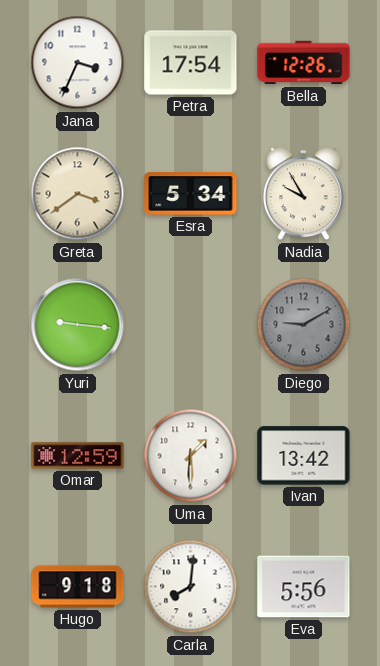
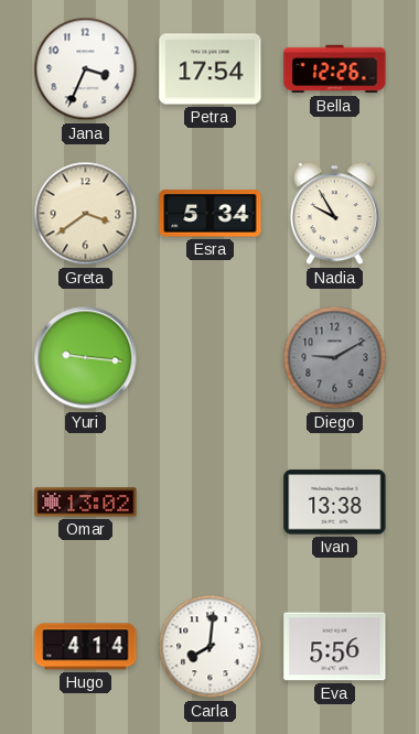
Omar: 12:59 -> 13:02
Uma: 1:30 -> none
Ivan: 13:42 -> 13:38
Hugo: 9:18 -> 4:14
